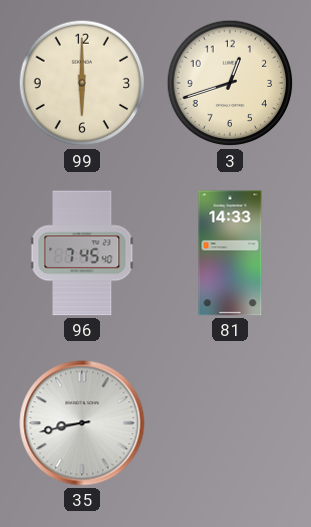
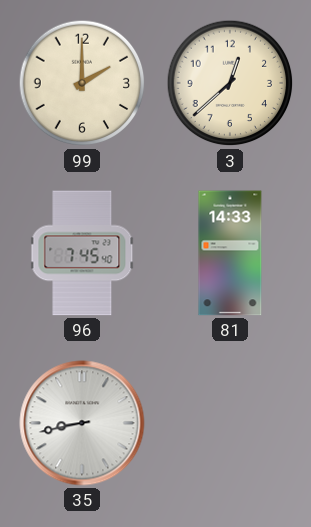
99: 6:00 -> 2:00
3: 12:42 -> 12:38
